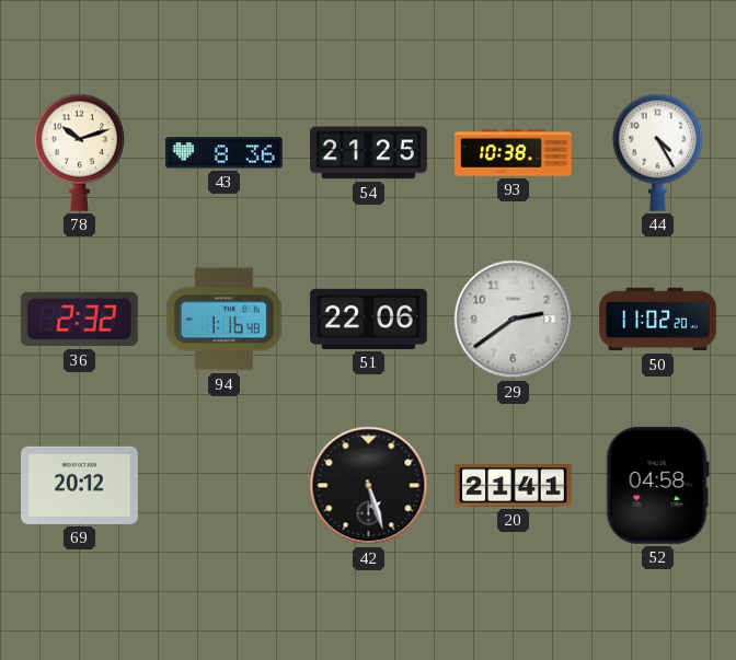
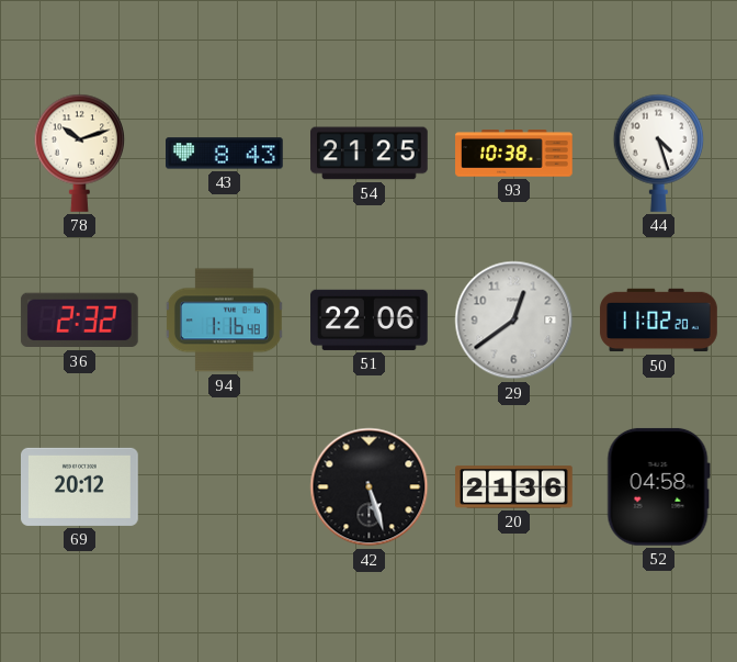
43: 8:36 -> 8:43
44: 4:25 -> 4:27
29: 2:39 -> 12:39
20: 21:41 -> 21:36
